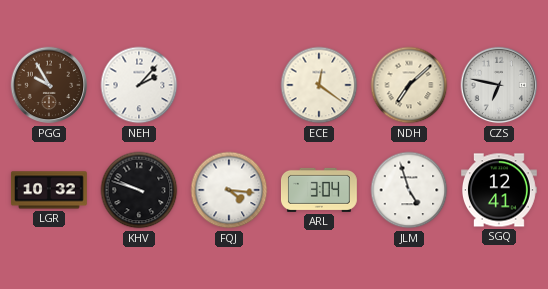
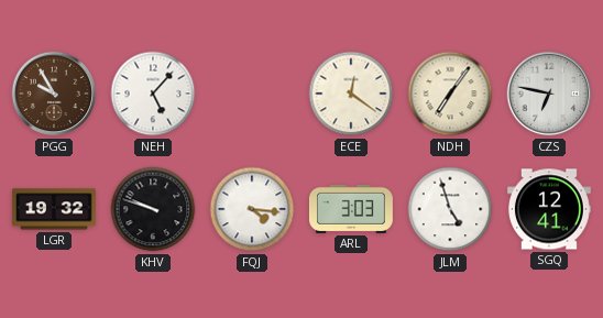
NEH: 2:07 -> 5:07
NDH: 7:08 -> 7:06
LGR: 10:32 -> 19:32
ARL: 3:04 -> 3:03
